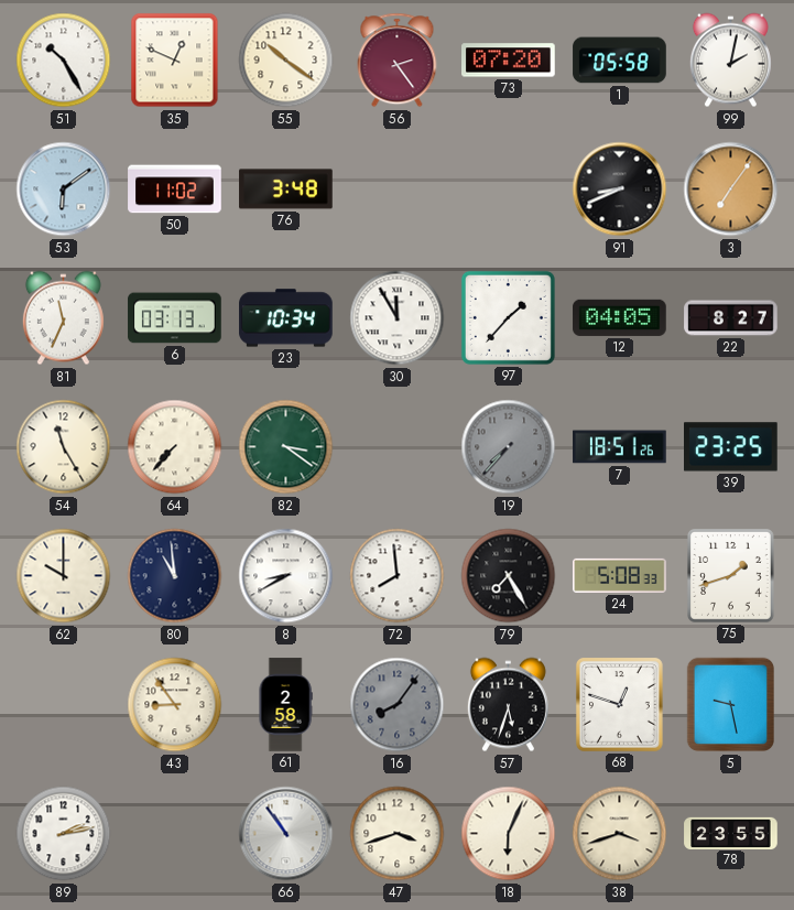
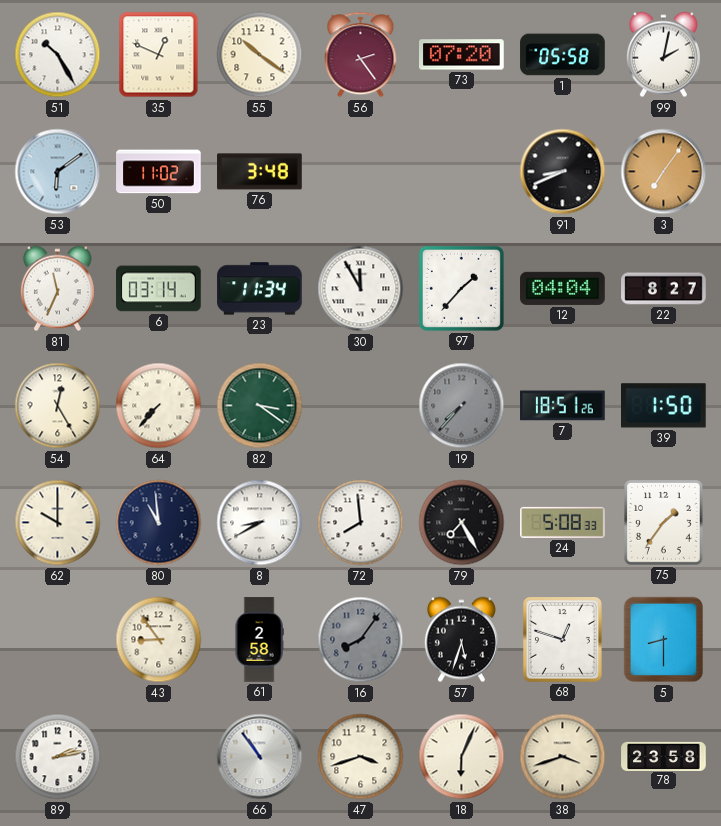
6: 03:13 -> 03:14
23: 10:34 -> 11:34
12: 04:05 -> 04:04
54: 11:25 -> 12:25
39: 23:25 -> 1:50
75: 1:42 -> 1:36
5: 9:28 -> 8:30
78: 23:55 -> 23:58
